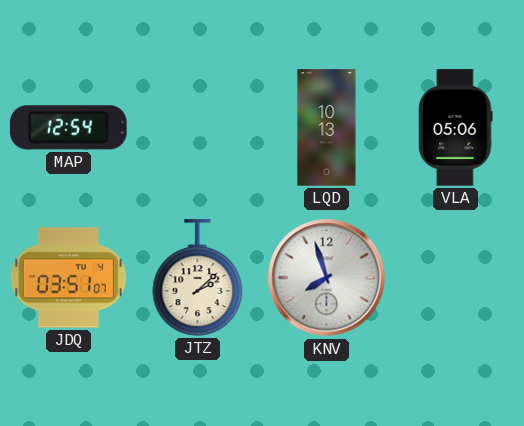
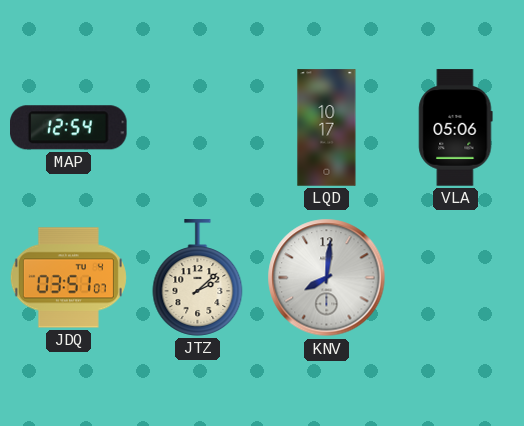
LQD: 10:13 -> 10:17
KNV: 7:57 -> 8:01
